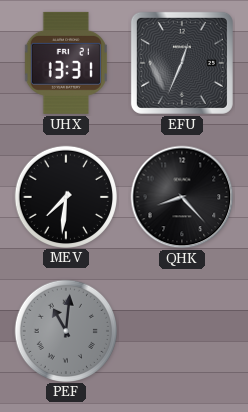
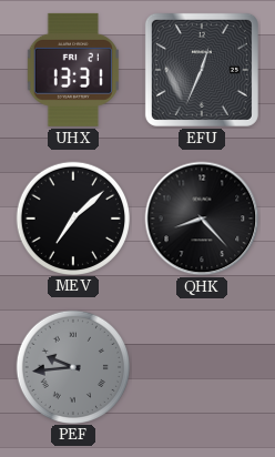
MEV: 7:31 -> 7:08
PEF: 11:01 -> 9:44
